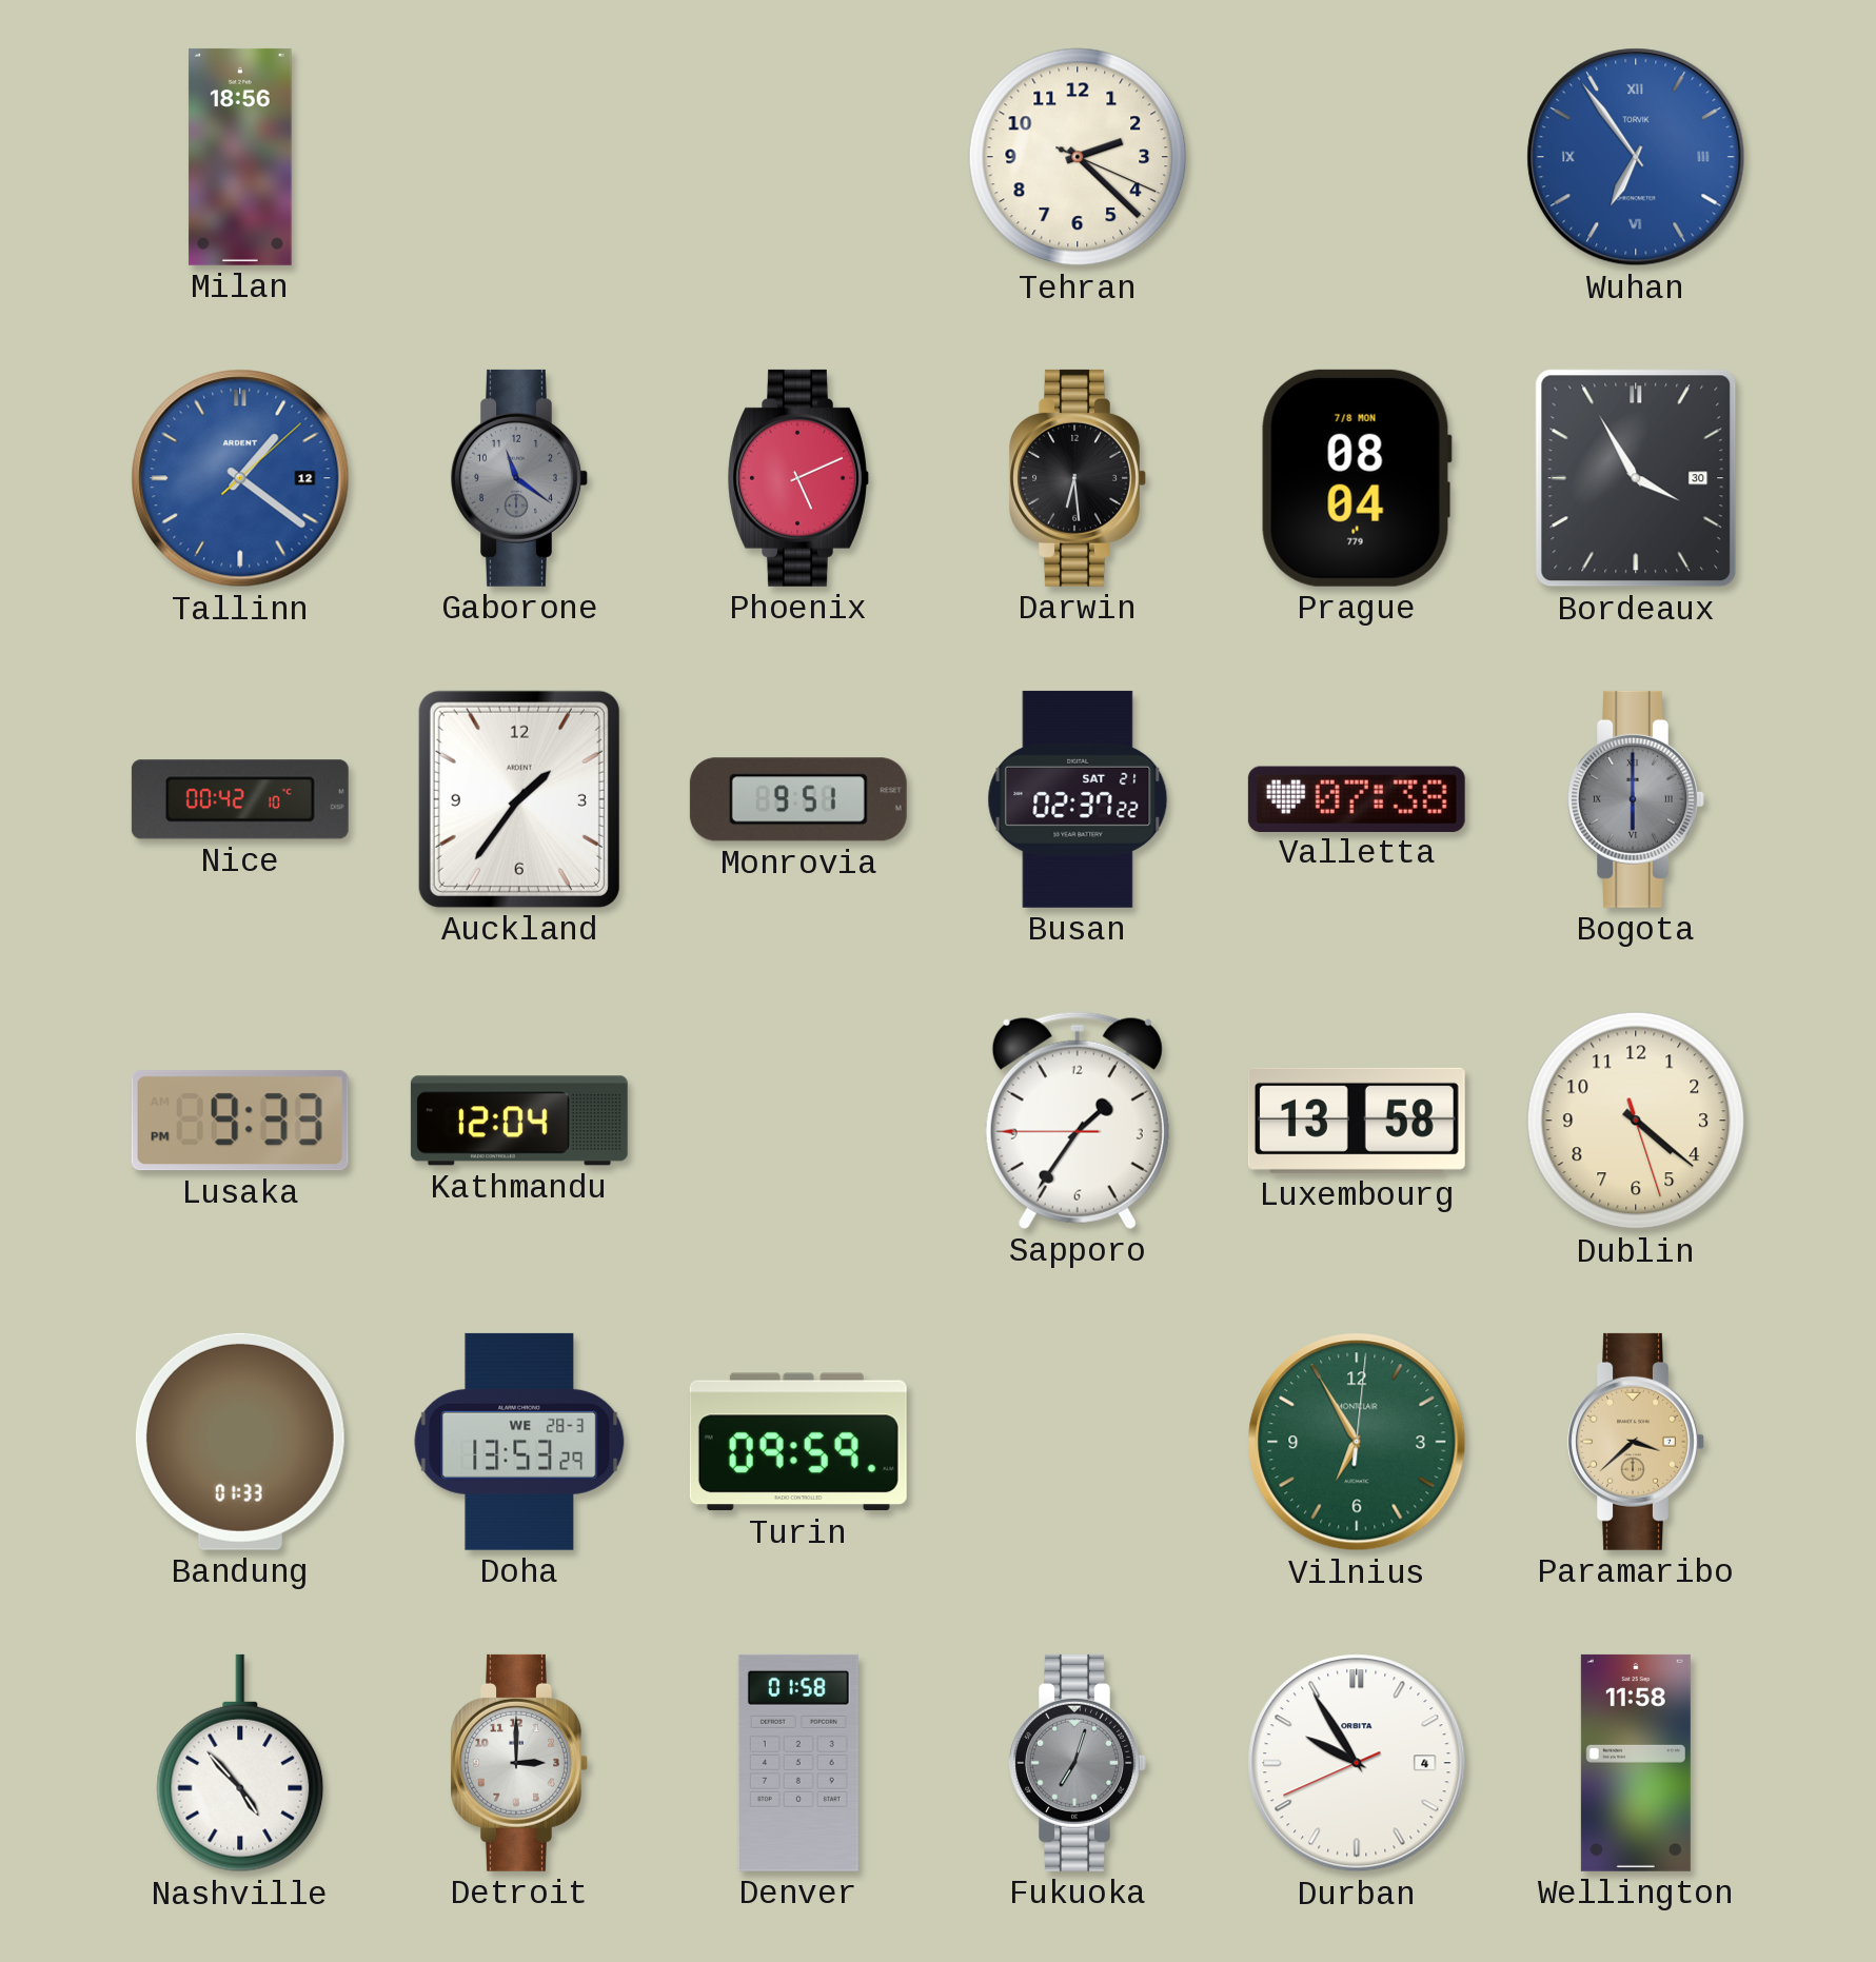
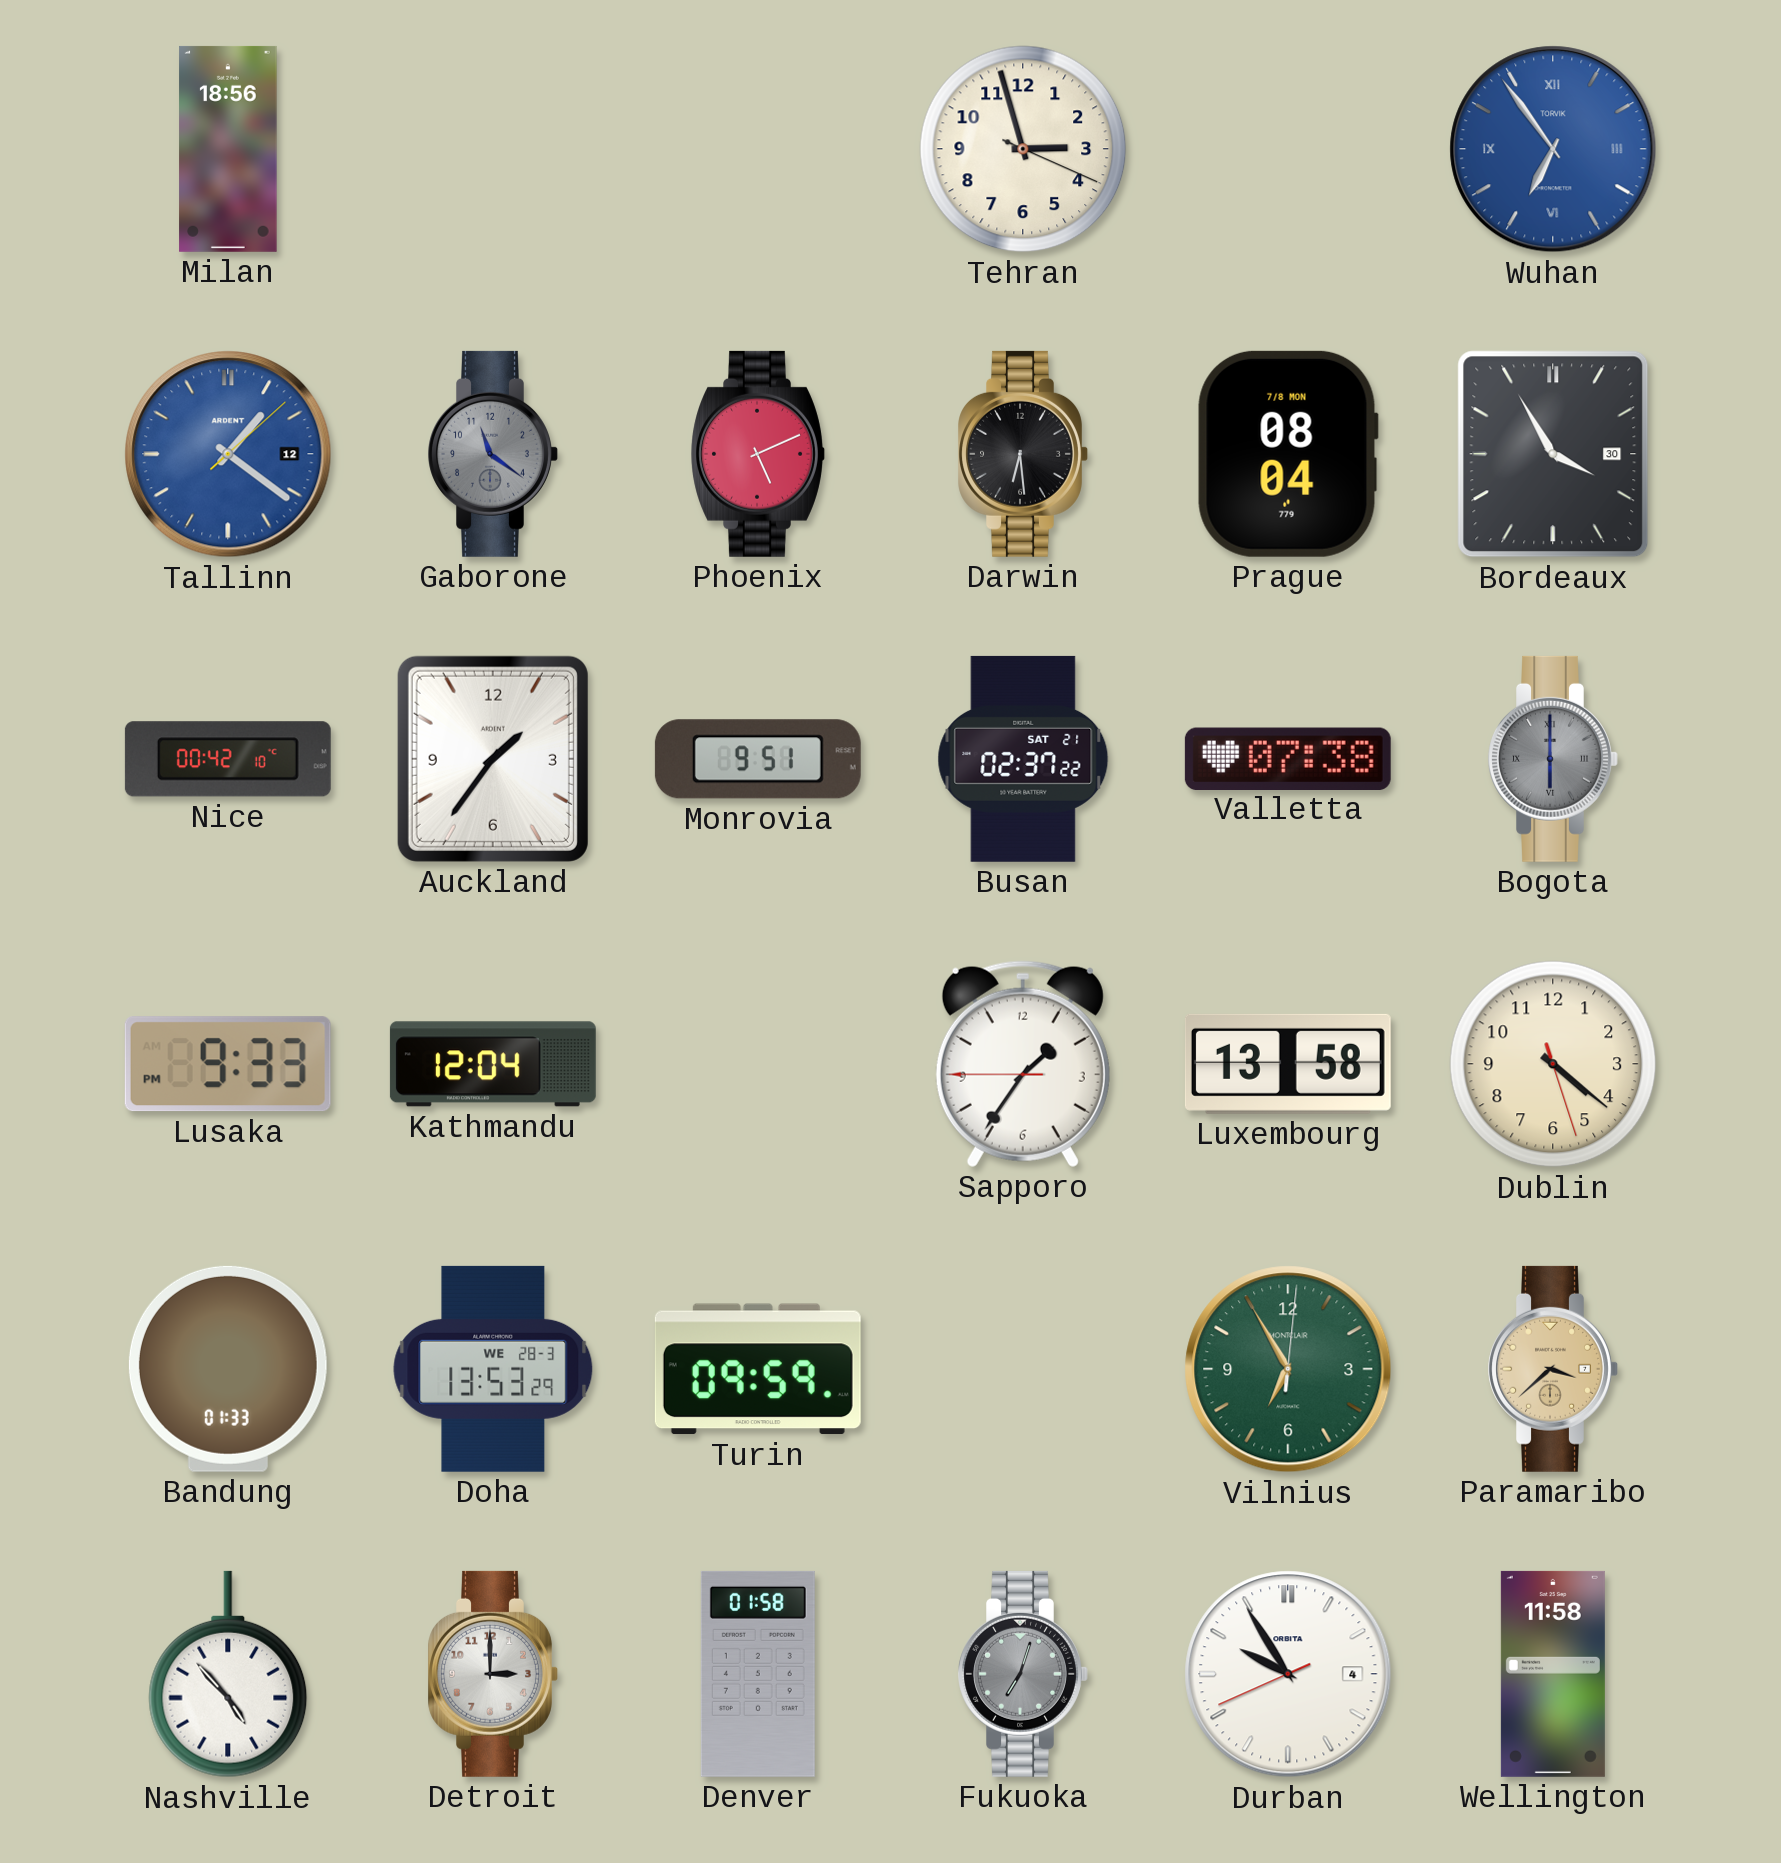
Tehran: 2:22 -> 2:57
